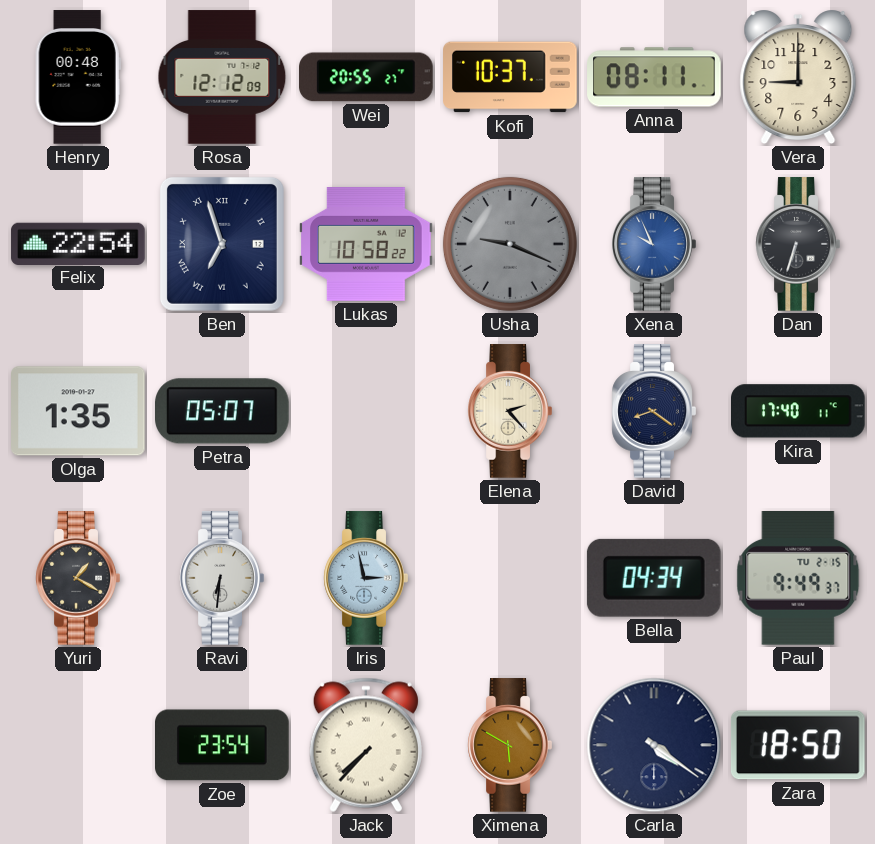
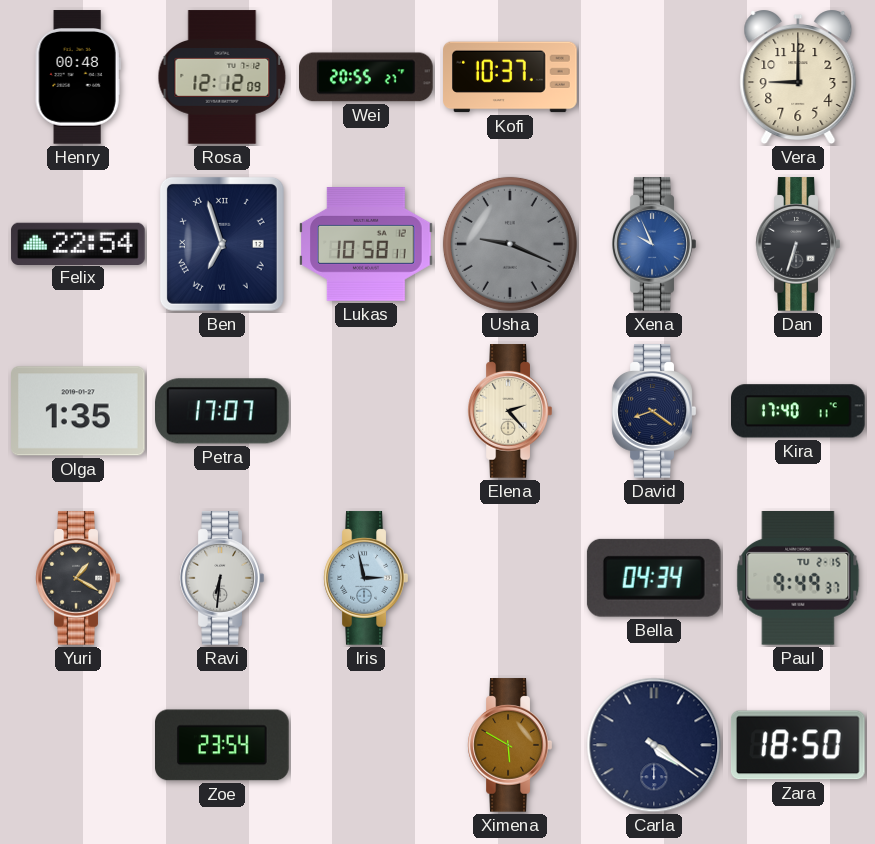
Anna: 08:11 -> none
Lukas: 10:58:22 -> 10:58:11
Petra: 05:07 -> 17:07
Jack: 7:37 -> none
